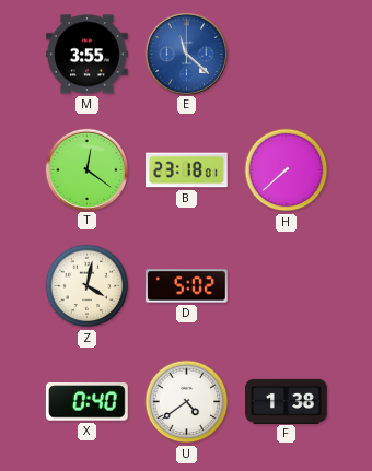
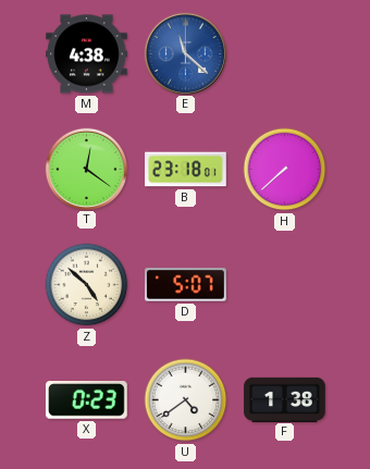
M: 3:55 -> 4:38
Z: 4:02 -> 4:52
D: 5:02 -> 5:07
X: 0:40 -> 0:23
